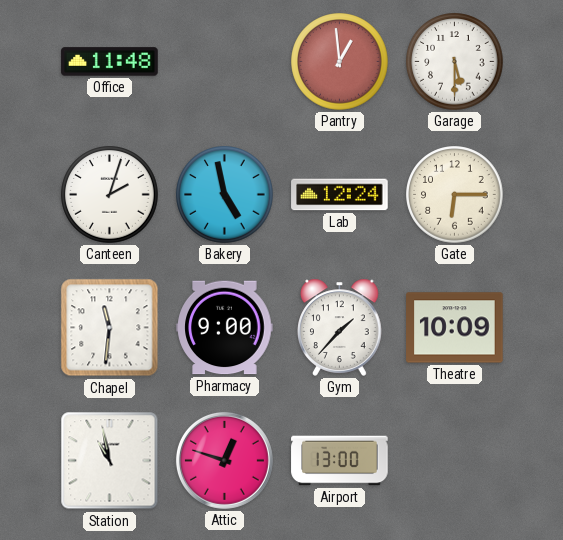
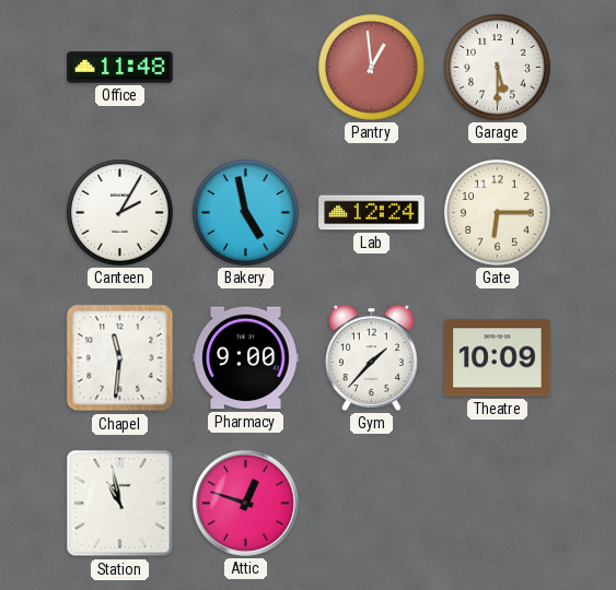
Canteen: 2:03 -> 2:05
Airport: 13:00 -> none
